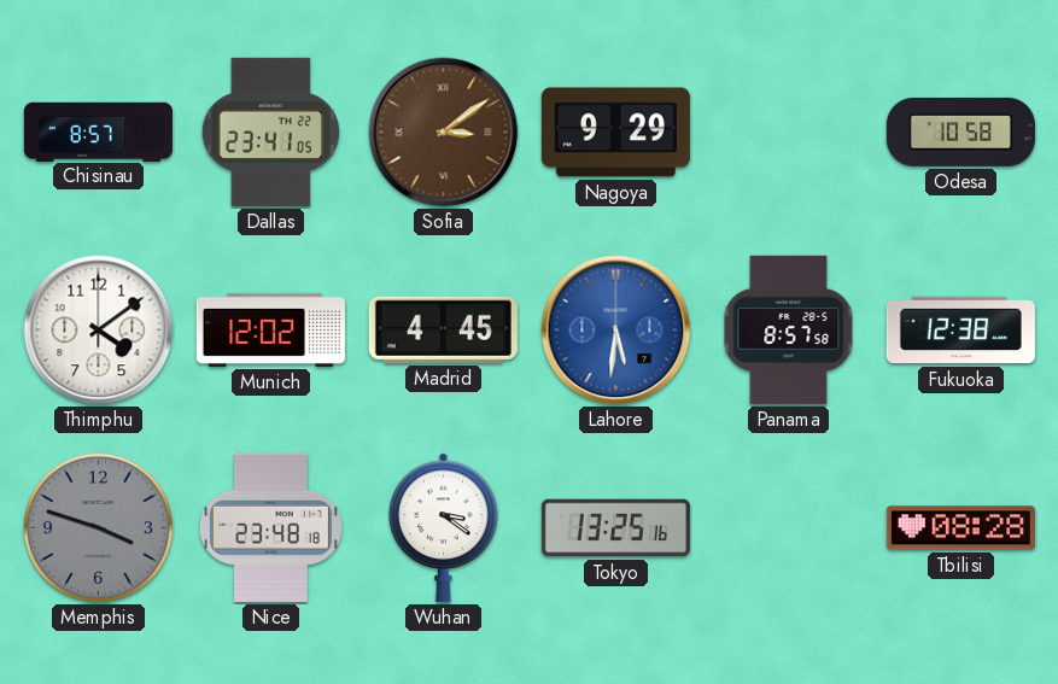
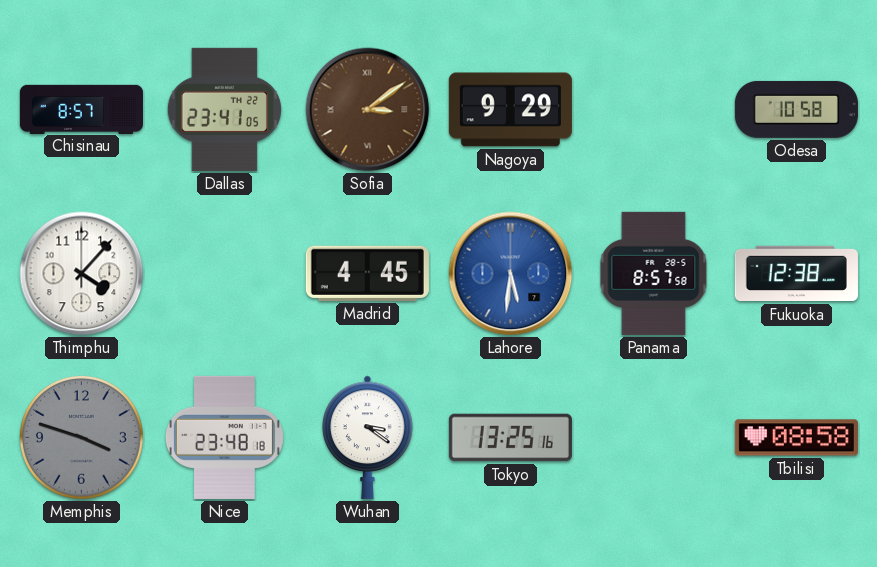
Thimphu: 4:09 -> 4:07
Munich: 12:02 -> none
Tbilisi: 08:28 -> 08:58
